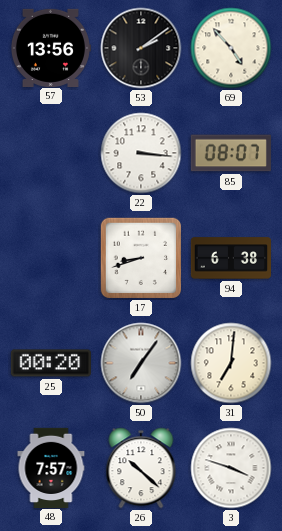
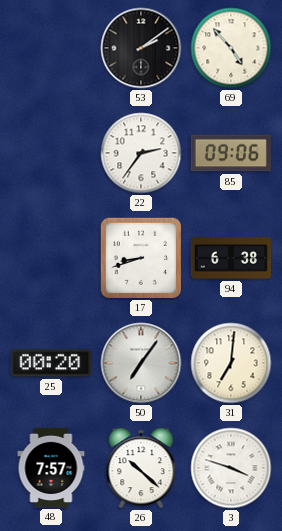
57: 13:56 -> none
22: 3:16 -> 2:36
85: 08:07 -> 09:06
